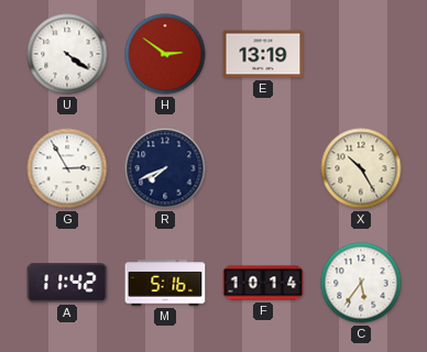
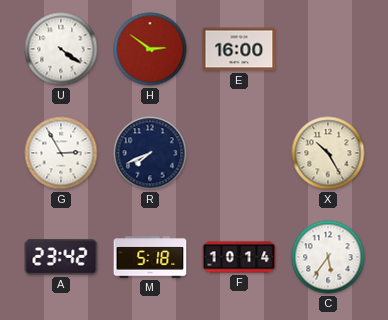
E: 13:19 -> 16:00
A: 11:42 -> 23:42
M: 5:16 -> 5:18
